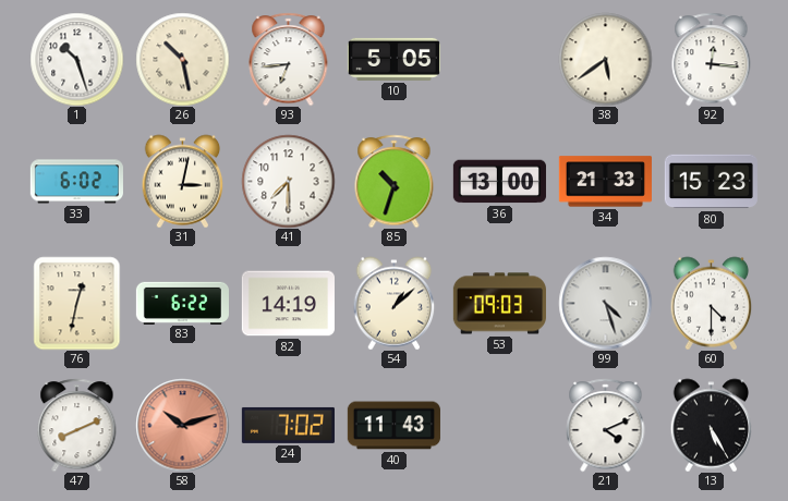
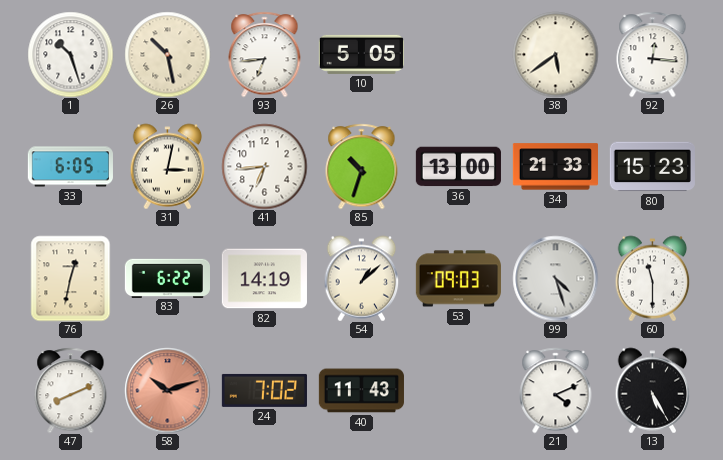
33: 6:02 -> 6:05
41: 7:30 -> 6:44
60: 4:30 -> 11:30
